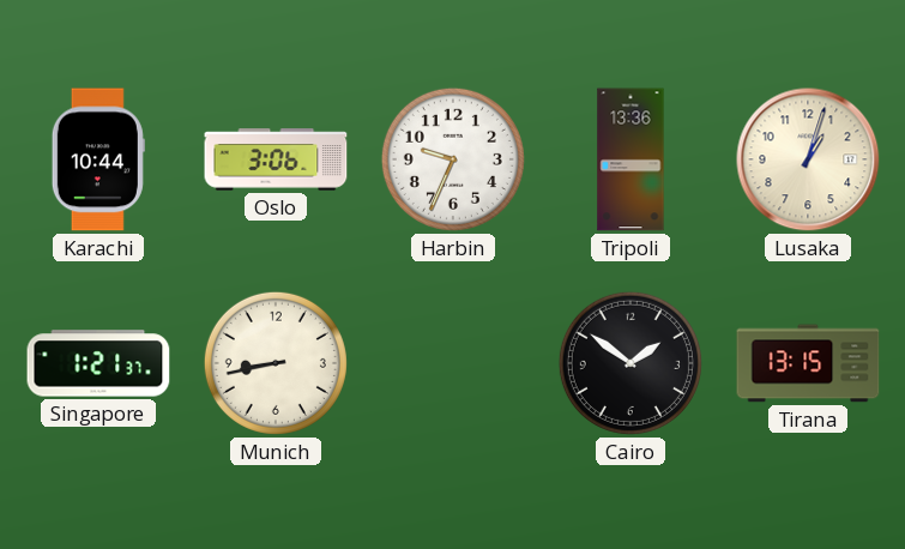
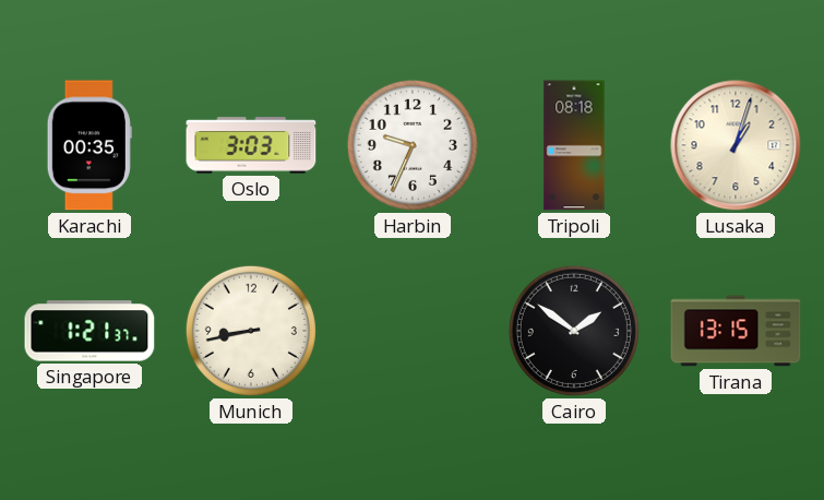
Karachi: 10:44 -> 00:35
Oslo: 3:06 -> 3:03
Tripoli: 13:36 -> 08:18
